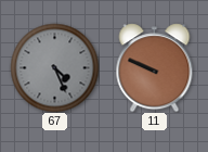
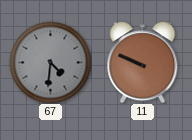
67: 4:26 -> 4:31
